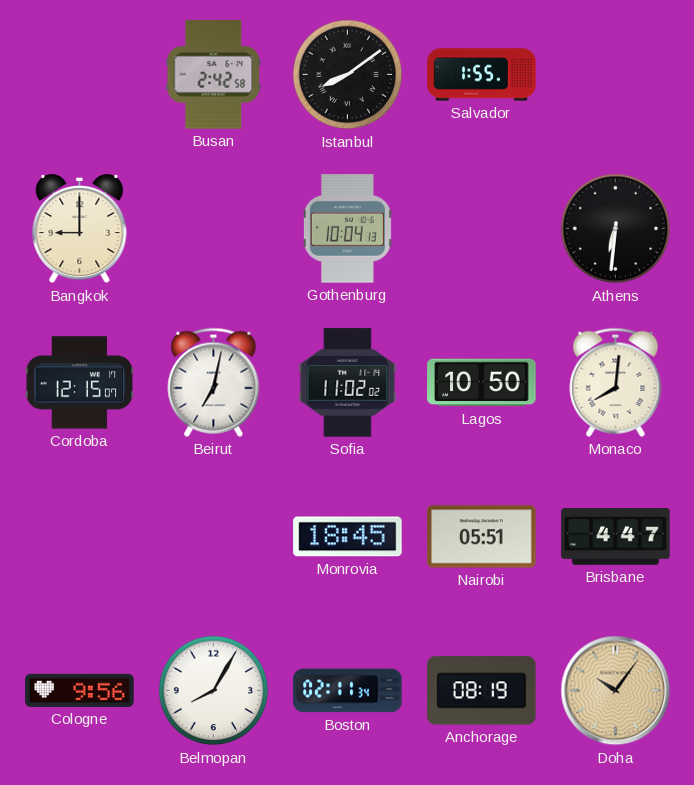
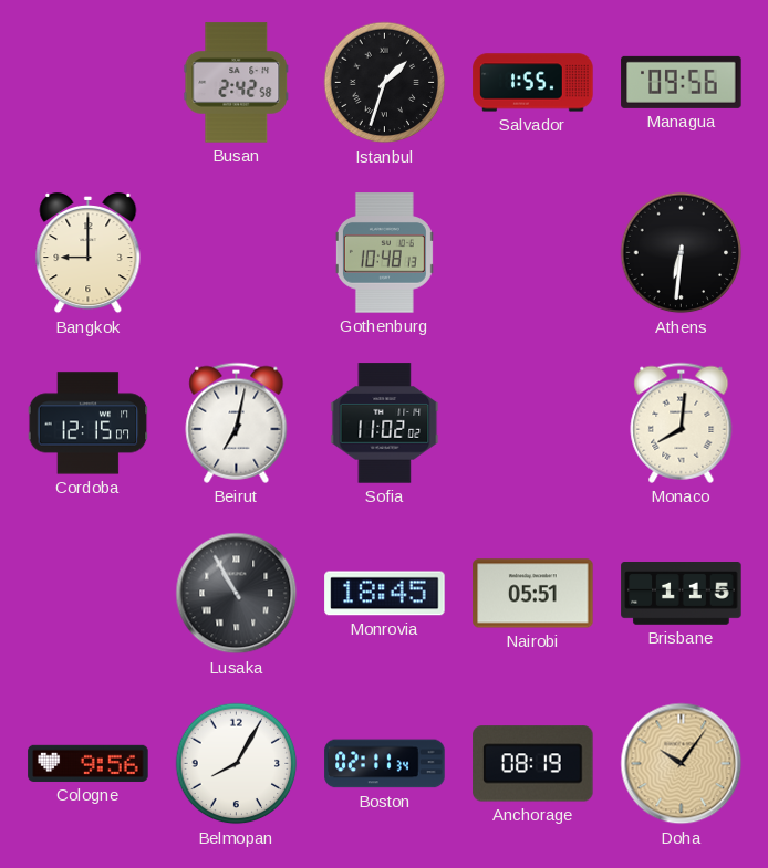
Istanbul: 8:09 -> 1:33
Managua: none -> 09:56
Gothenburg: 10:04 -> 10:48
Lagos: 10:50 -> none
Lusaka: none -> 10:55
Brisbane: 4:47 -> 1:15
